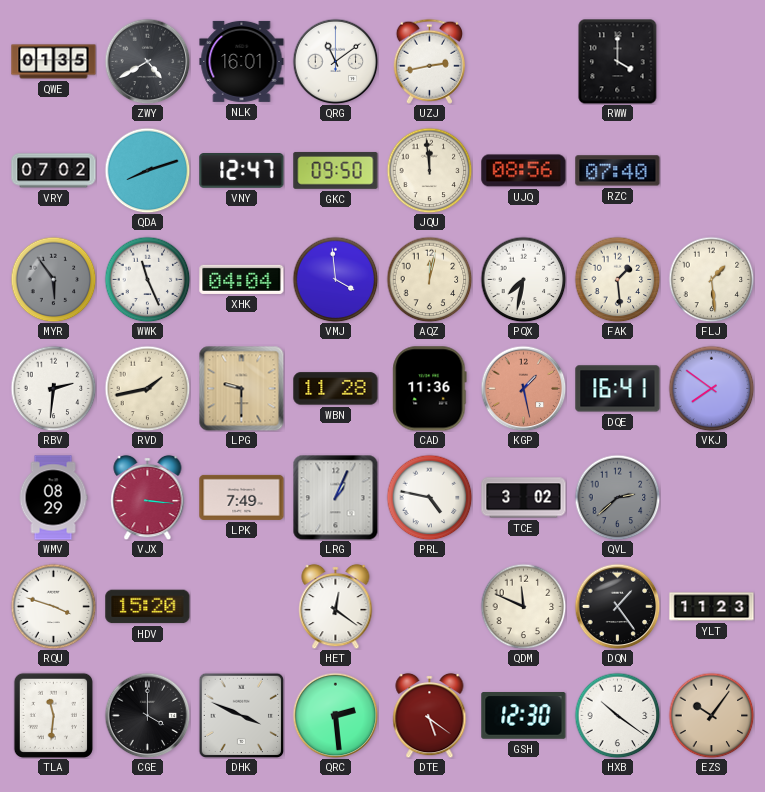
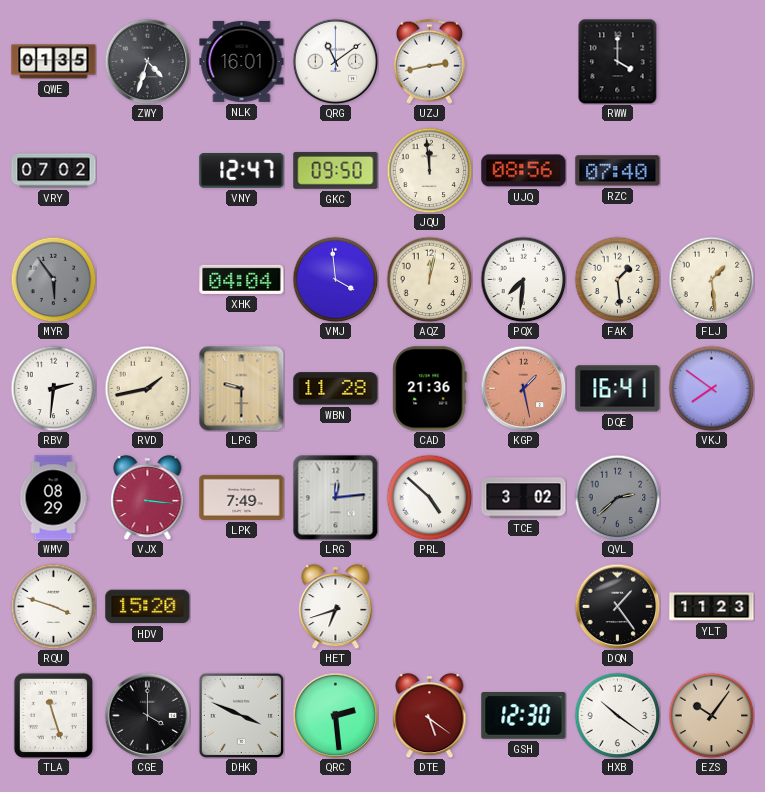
ZWY: 4:40 -> 4:33
QDA: 8:12 -> none
WWK: 11:26 -> none
PQX: 7:32 -> 7:31
CAD: 11:36 -> 21:36
LRG: 1:04 -> 12:14
PRL: 4:47 -> 4:52
HET: 12:21 -> 6:42
QDM: 11:49 -> none
TLA: 11:31 -> 11:27
